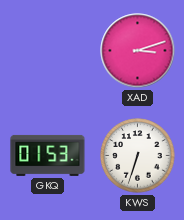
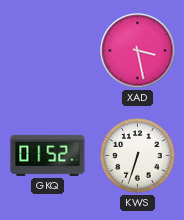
XAD: 3:12 -> 3:28
GKQ: 01:53 -> 01:52
